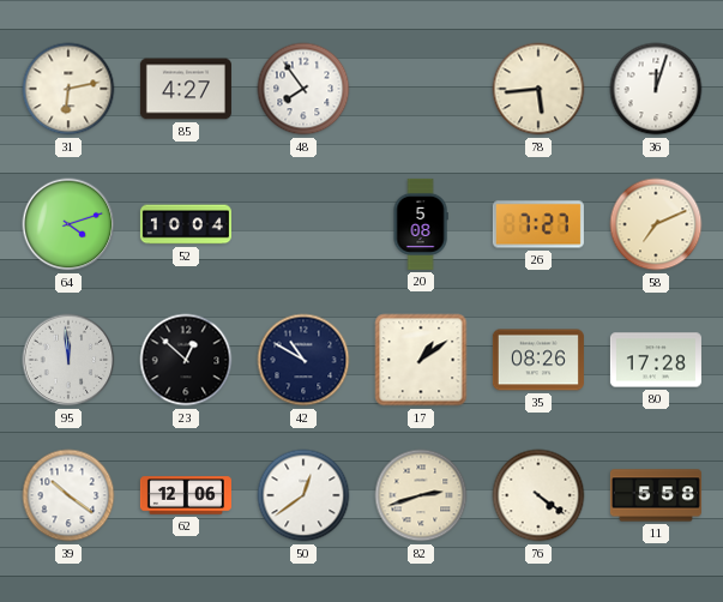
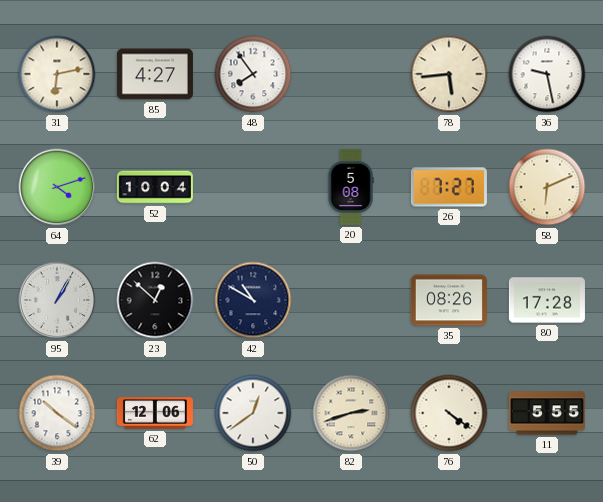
36: 12:03 -> 9:28
58: 7:11 -> 6:11
95: 11:59 -> 1:05
17: 1:09 -> none
11: 5:58 -> 5:55
